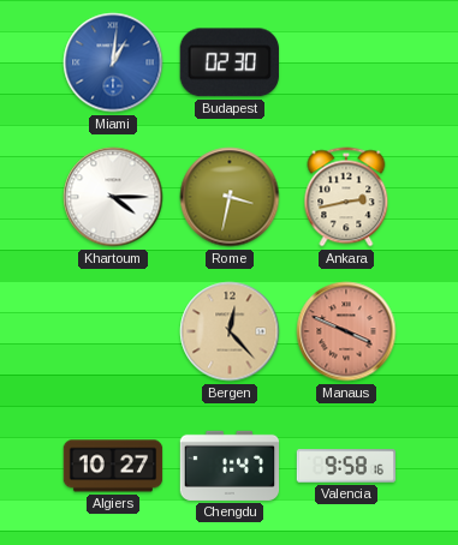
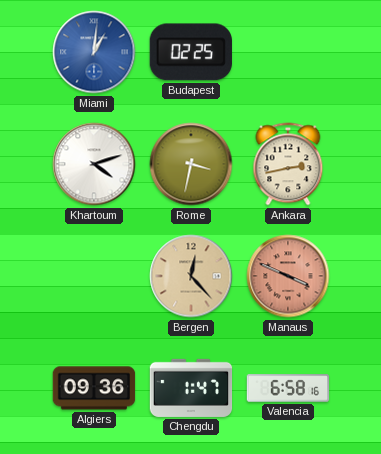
Budapest: 02:30 -> 02:25
Khartoum: 4:15 -> 4:12
Algiers: 10:27 -> 09:36
Valencia: 9:58 -> 6:58
